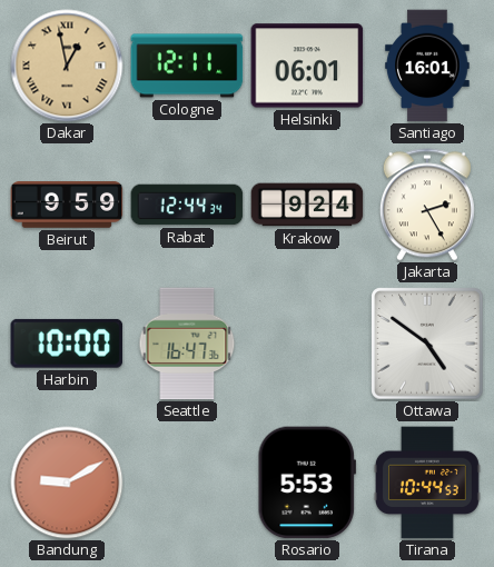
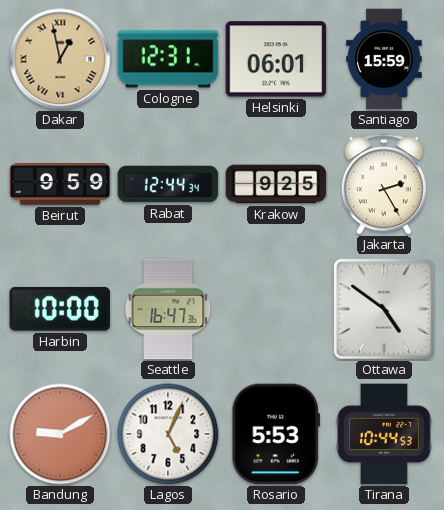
Cologne: 12:11 -> 12:31
Santiago: 16:01 -> 15:59
Krakow: 9:24 -> 9:25
Lagos: none -> 5:04
